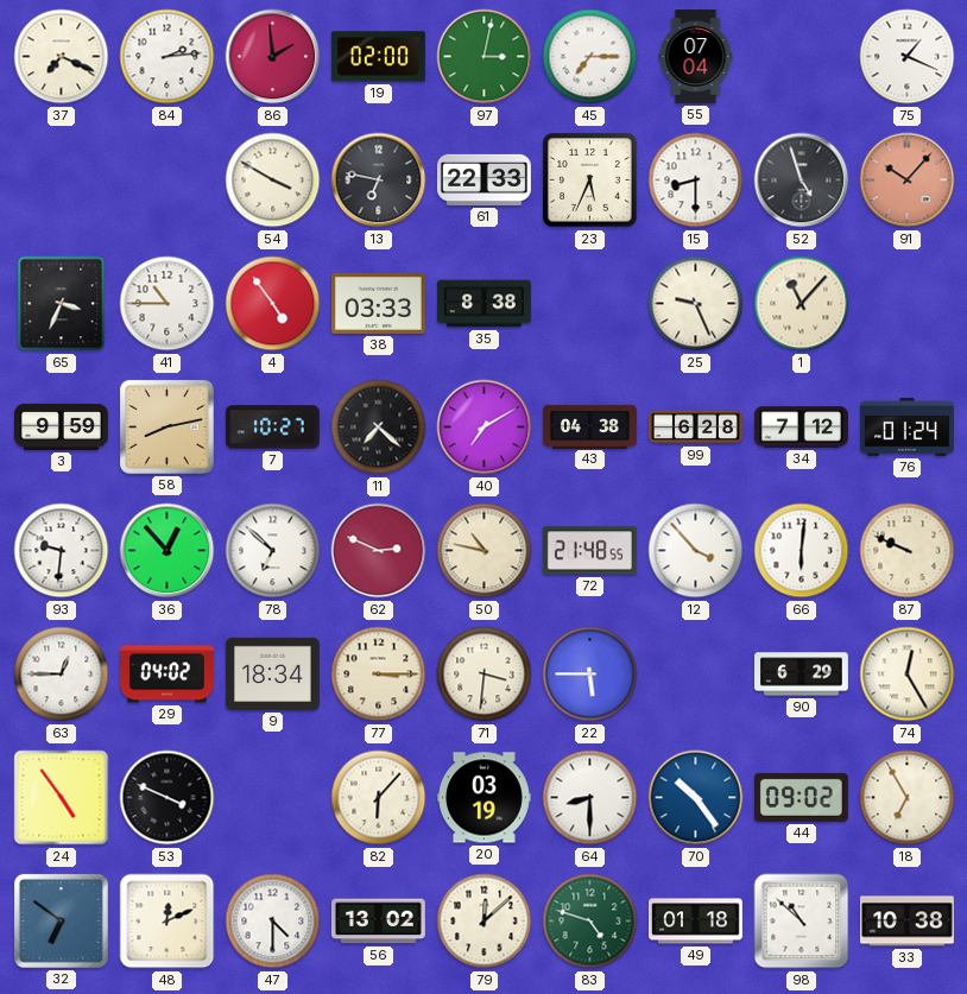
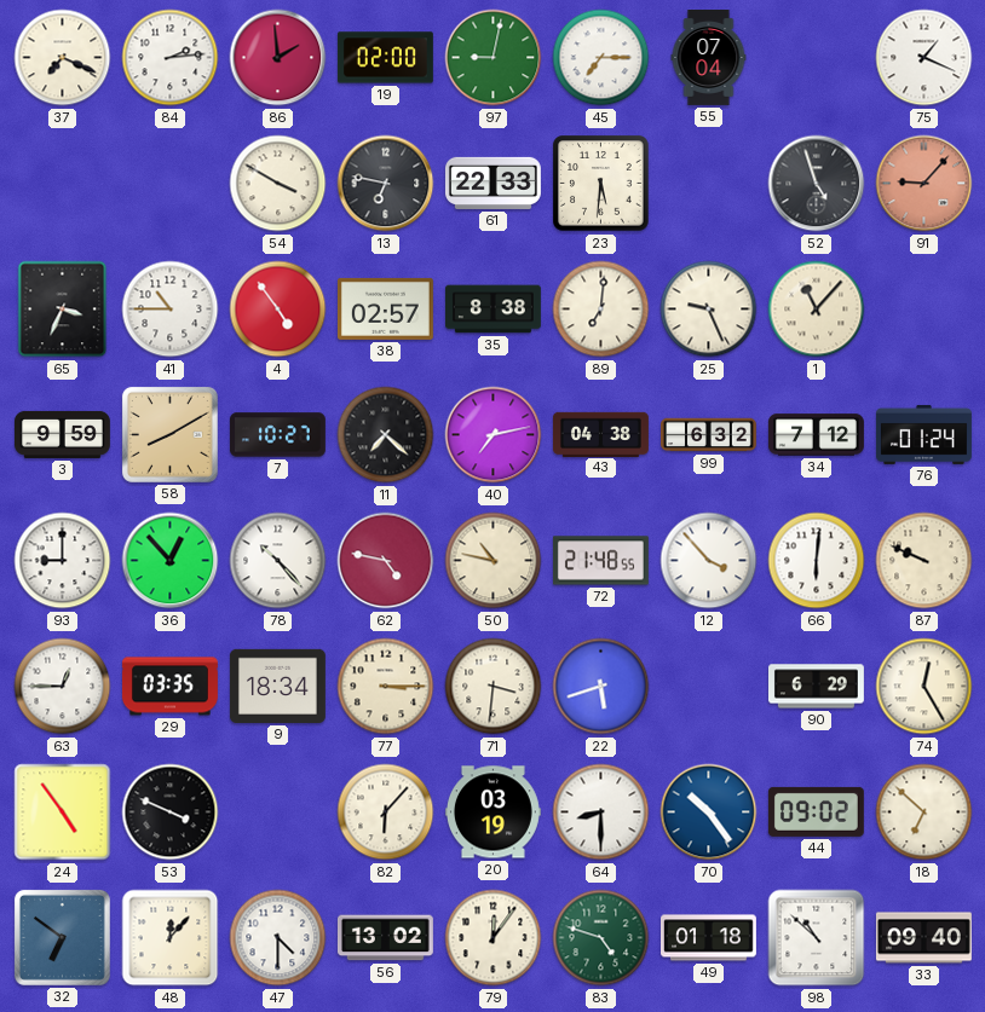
97: 3:02 -> 9:02
23: 5:34 -> 5:31
15: 8:30 -> none
91: 10:07 -> 9:07
38: 03:33 -> 02:57
89: none -> 7:01
58: 8:13 -> 8:10
40: 7:10 -> 7:13
99: 6:28 -> 6:32
93: 9:31 -> 9:00
78: 6:52 -> 10:23
62: 2:49 -> 4:47
29: 04:02 -> 03:35
22: 5:45 -> 5:42
18: 6:55 -> 6:52
48: 12:11 -> 12:07
79: 12:08 -> 12:06
33: 10:38 -> 09:40
